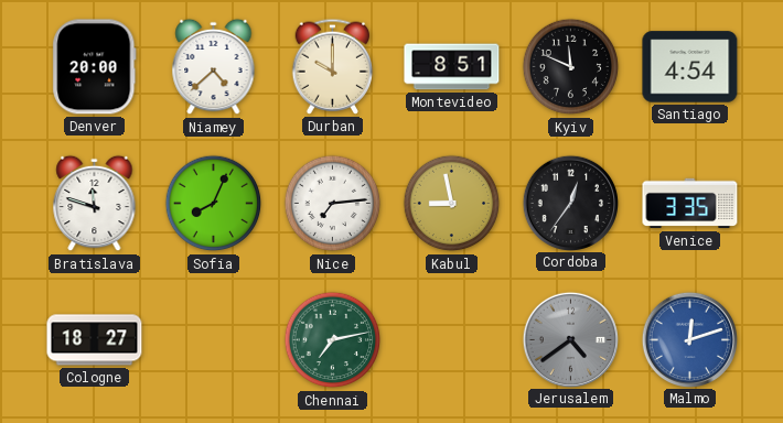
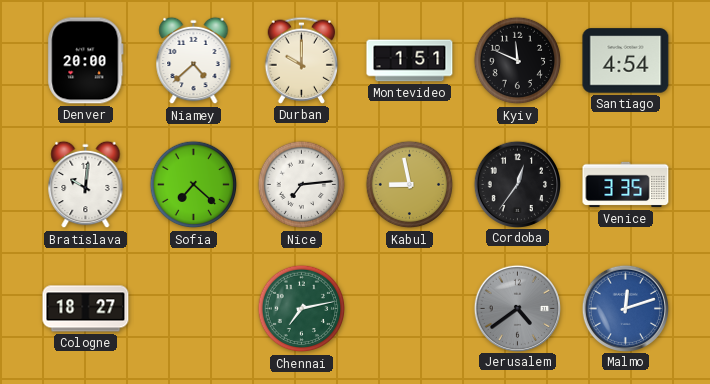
Montevideo: 8:51 -> 1:51
Bratislava: 11:48 -> 10:01
Sofia: 8:04 -> 7:22
